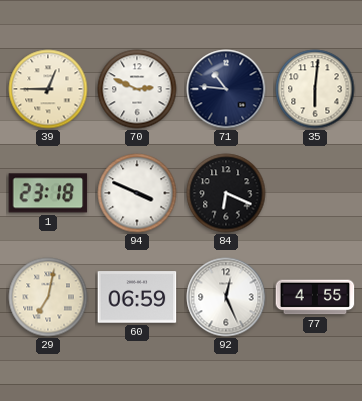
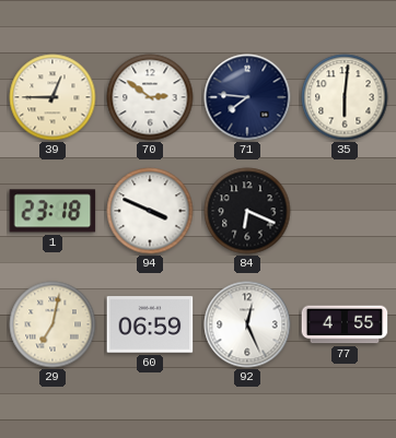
70: 2:49 -> 2:51
71: 10:46 -> 7:46
